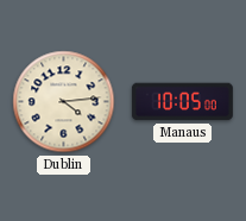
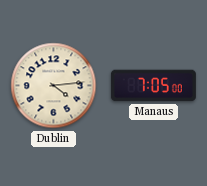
Manaus: 10:05 -> 7:05
